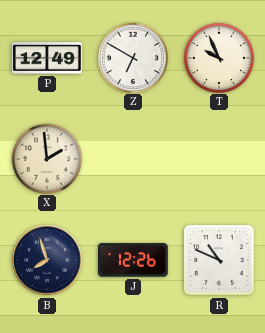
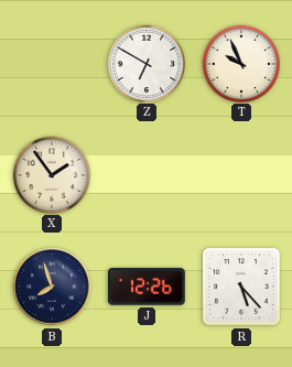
P: 12:49 -> none
X: 1:59 -> 1:54
R: 10:49 -> 5:23
